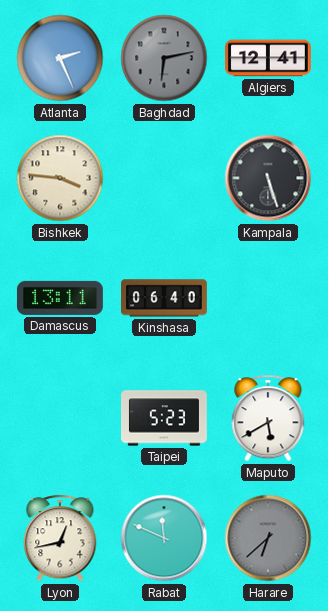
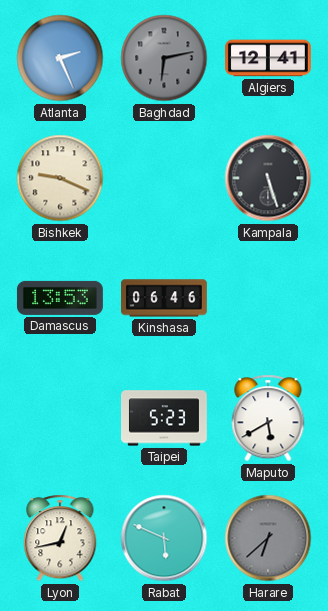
Bishkek: 3:46 -> 9:19
Damascus: 13:11 -> 13:53
Kinshasa: 06:40 -> 06:46
Rabat: 11:49 -> 5:49
